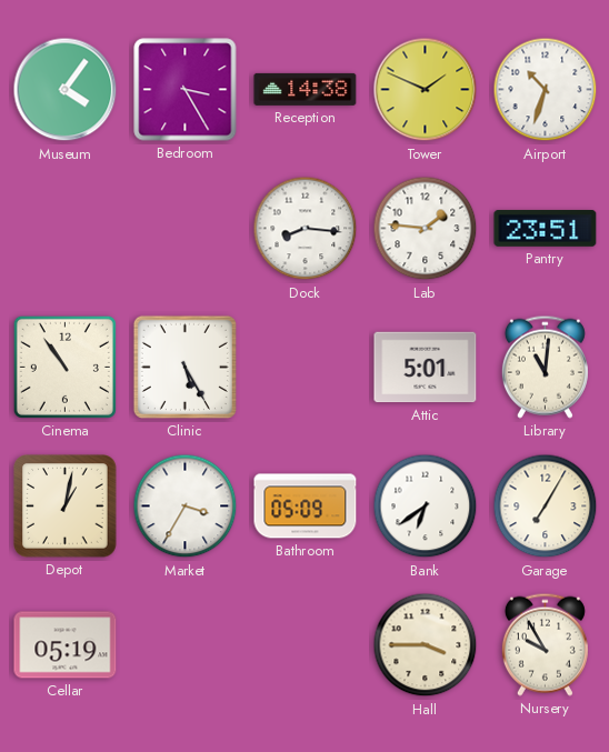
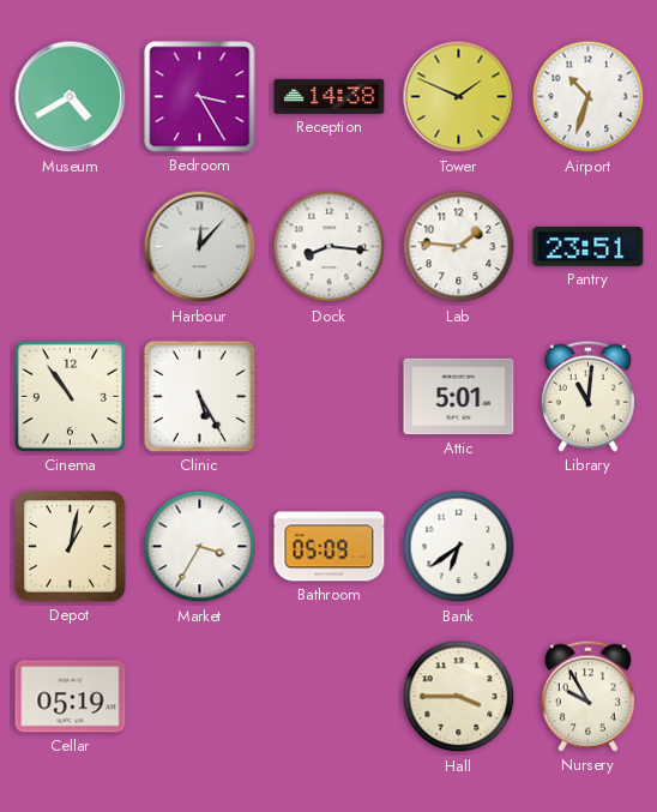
Museum: 4:06 -> 4:40
Harbour: none -> 12:07
Garage: 7:05 -> none
